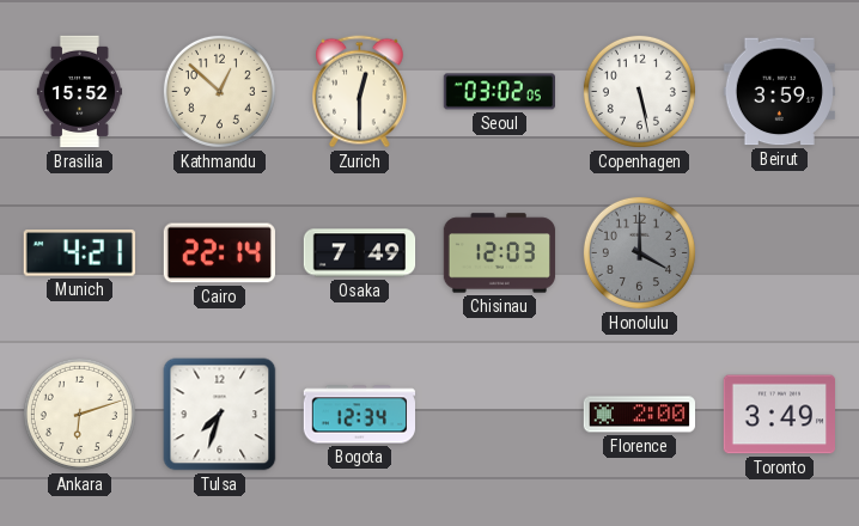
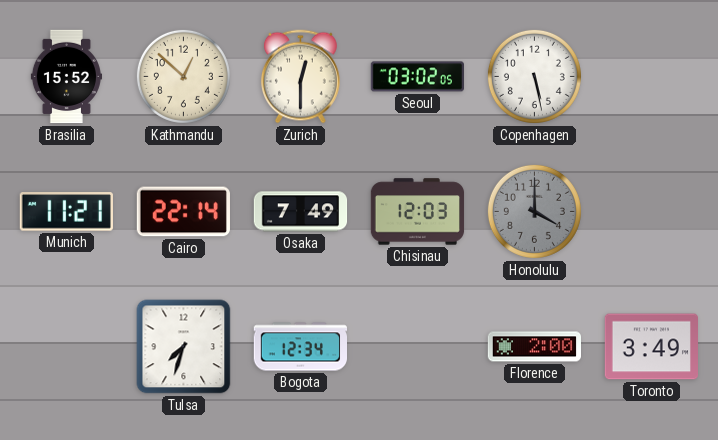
Beirut: 3:59 -> none
Munich: 4:21 -> 11:21
Ankara: 6:12 -> none
